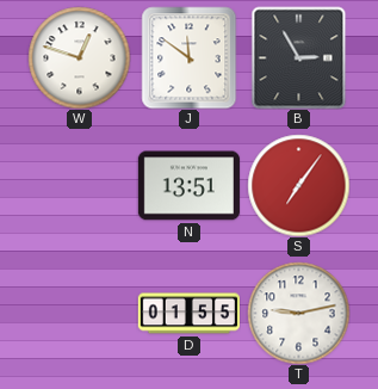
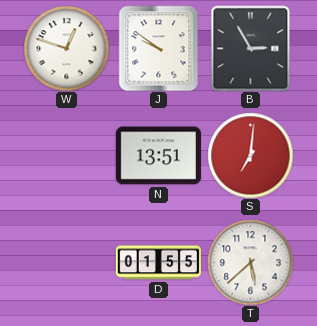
J: 11:51 -> 9:51
S: 7:06 -> 7:01
T: 9:13 -> 5:38
